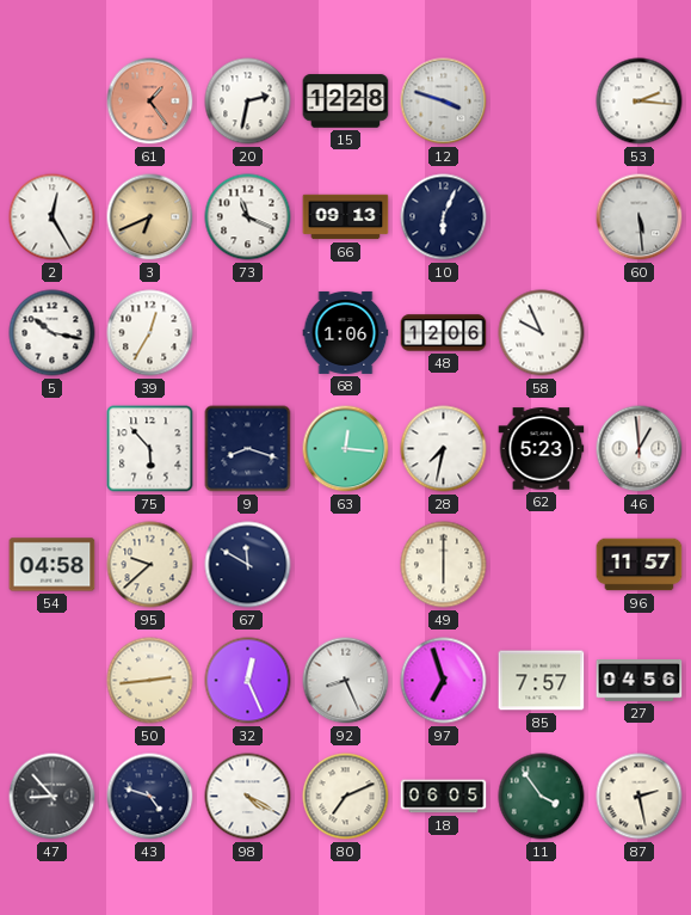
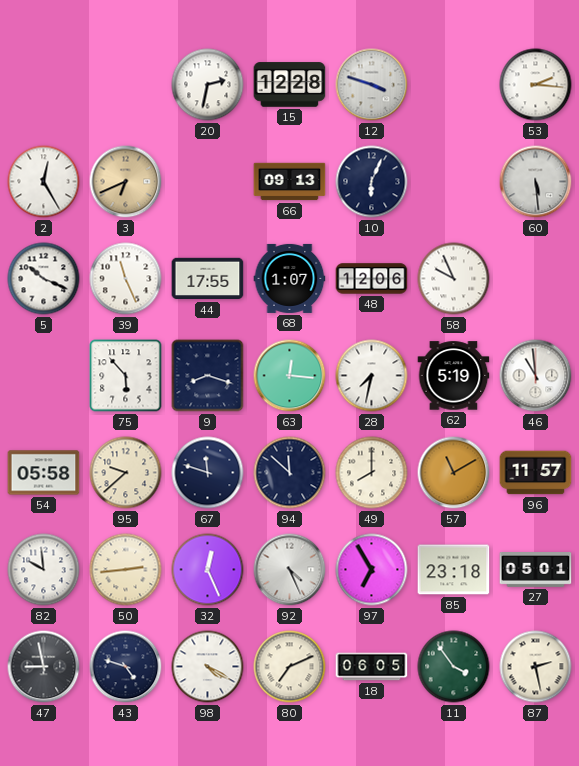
61: 1:24 -> none
73: 11:19 -> none
5: 10:17 -> 10:19
39: 12:35 -> 11:26
44: none -> 17:55
68: 1:06 -> 1:07
62: 5:23 -> 5:19
46: 12:59 -> 10:59
54: 04:58 -> 05:58
67: 11:50 -> 11:48
94: none -> 11:52
49: 6:00 -> 8:00
57: none -> 11:10
82: none -> 9:59
92: 8:26 -> 4:26
97: 6:57 -> 6:55
85: 7:57 -> 23:18
27: 04:56 -> 05:01
47: 8:53 -> 8:58
